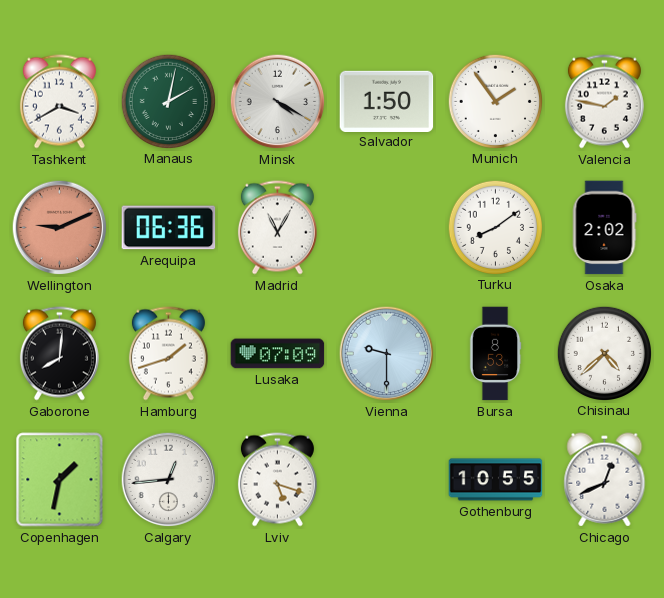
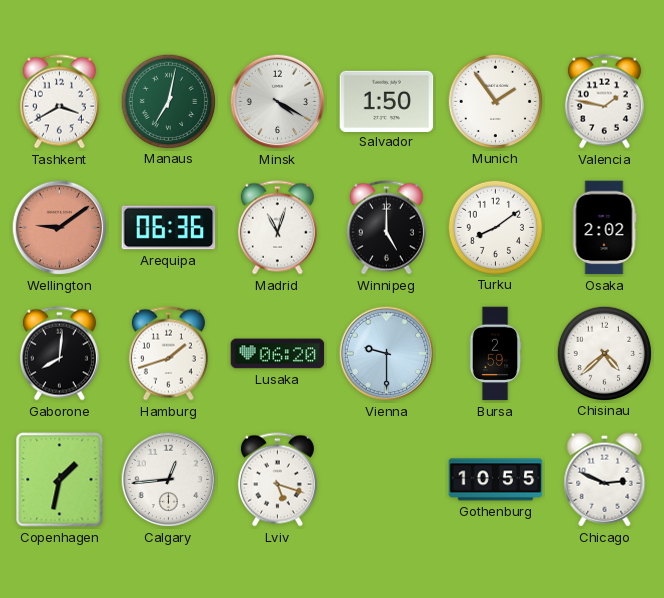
Manaus: 2:02 -> 7:02
Wellington: 9:11 -> 9:09
Madrid: 11:05 -> 11:03
Winnipeg: none -> 5:00
Lusaka: 07:09 -> 06:20
Bursa: 8:53 -> 2:59
Chicago: 12:41 -> 2:49
